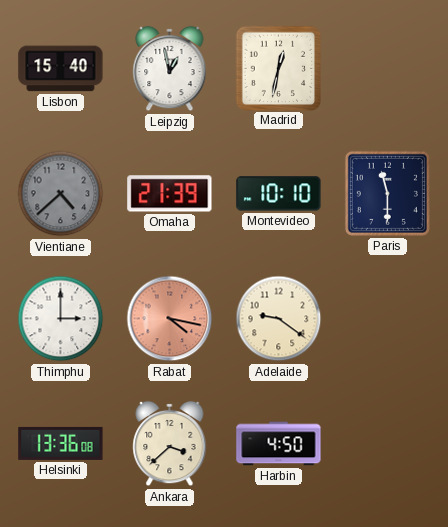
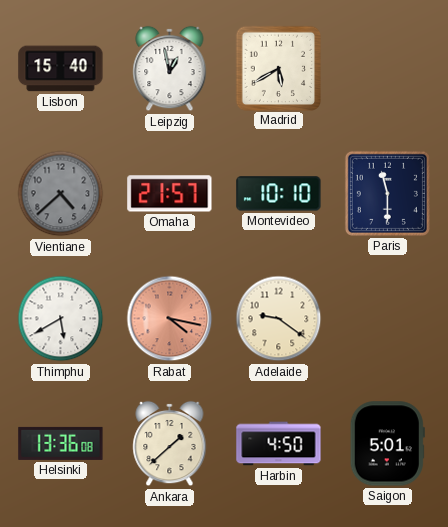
Madrid: 12:32 -> 5:40
Omaha: 21:39 -> 21:57
Thimphu: 3:00 -> 5:40
Ankara: 3:38 -> 1:38
Saigon: none -> 5:01
